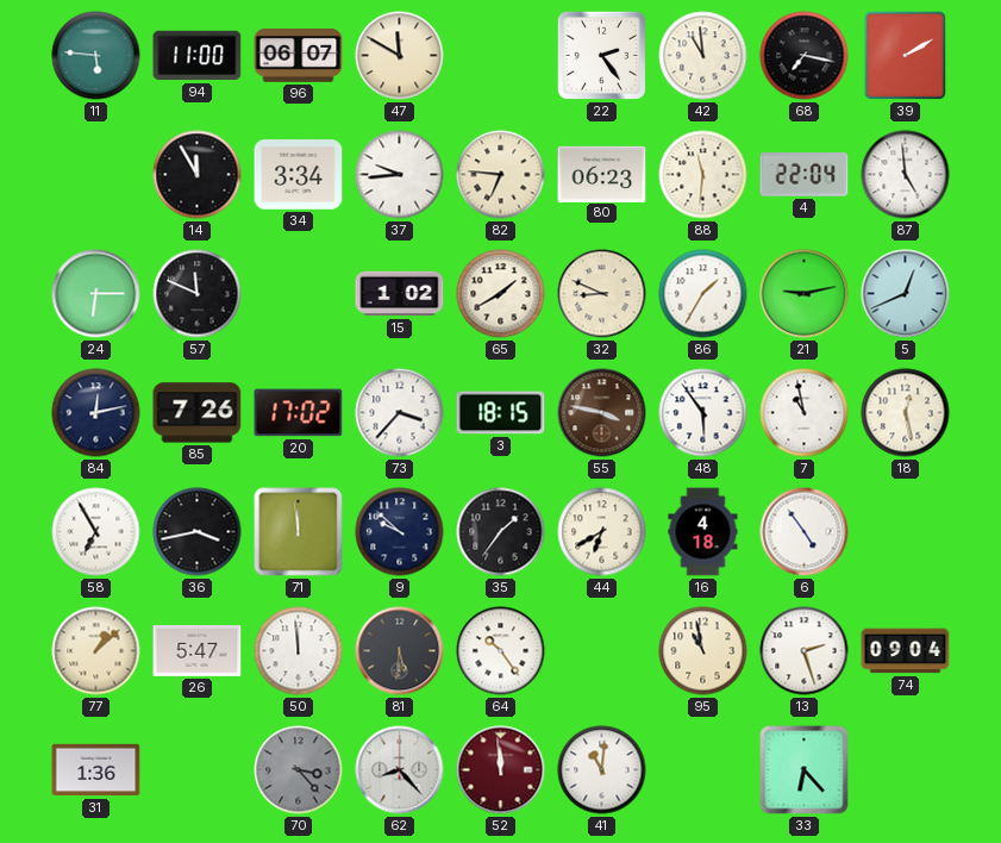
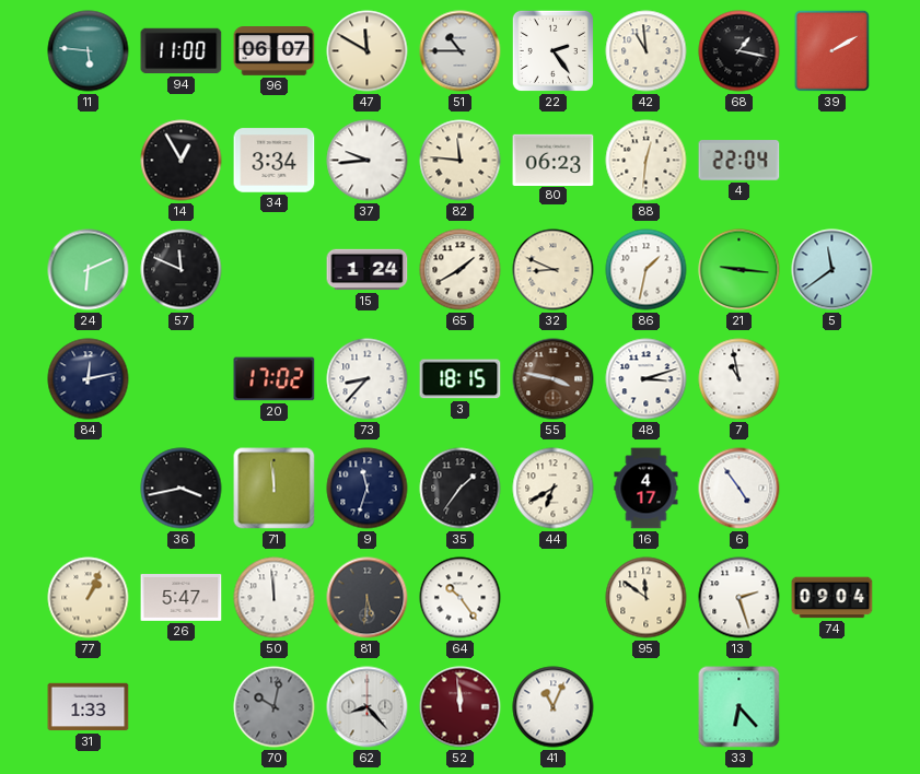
51: none -> 10:45
68: 7:17 -> 1:17
14: 11:55 -> 12:55
82: 6:46 -> 11:46
88: 11:31 -> 12:31
87: 4:59 -> none
24: 6:15 -> 6:11
15: 1:02 -> 1:24
86: 1:35 -> 1:32
21: 9:13 -> 9:16
5: 12:41 -> 11:39
85: 7:26 -> none
73: 3:37 -> 8:37
48: 5:54 -> 3:12
18: 12:28 -> none
58: 6:55 -> none
9: 9:52 -> 11:33
16: 4:18 -> 4:17
77: 1:08 -> 1:04
95: 10:58 -> 11:51
31: 1:36 -> 1:33
70: 3:23 -> 10:02
41: 11:01 -> 11:04
